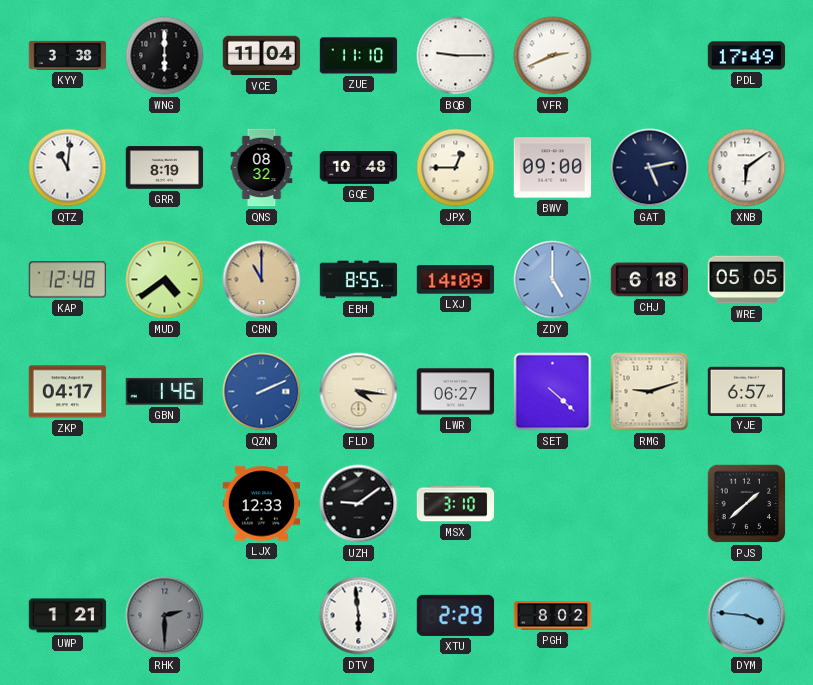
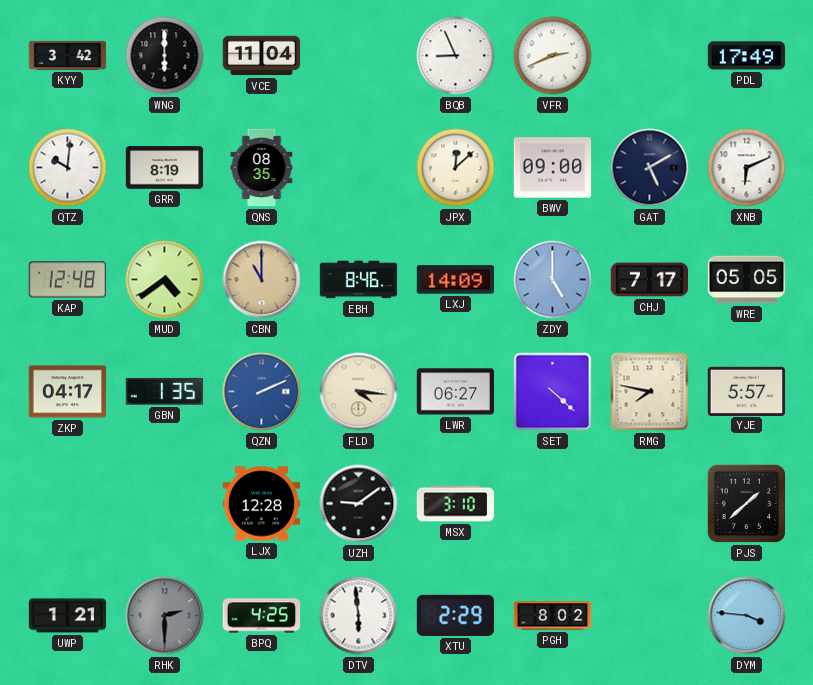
KYY: 3:38 -> 3:42
ZUE: 11:10 -> none
BQB: 9:15 -> 8:56
QTZ: 11:01 -> 10:01
QNS: 08:32 -> 08:35
GQE: 10:48 -> none
JPX: 12:45 -> 12:08
GAT: 5:13 -> 5:10
XNB: 6:09 -> 6:11
EBH: 8:55 -> 8:46
CHJ: 6:18 -> 7:17
GBN: 1:46 -> 1:35
RMG: 9:12 -> 7:47
YJE: 6:57 -> 5:57
LJX: 12:33 -> 12:28
BPQ: none -> 4:25
